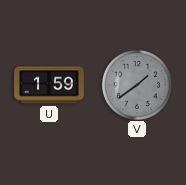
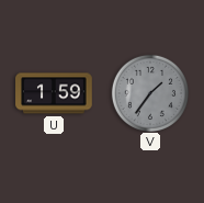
V: 1:39 -> 1:36
